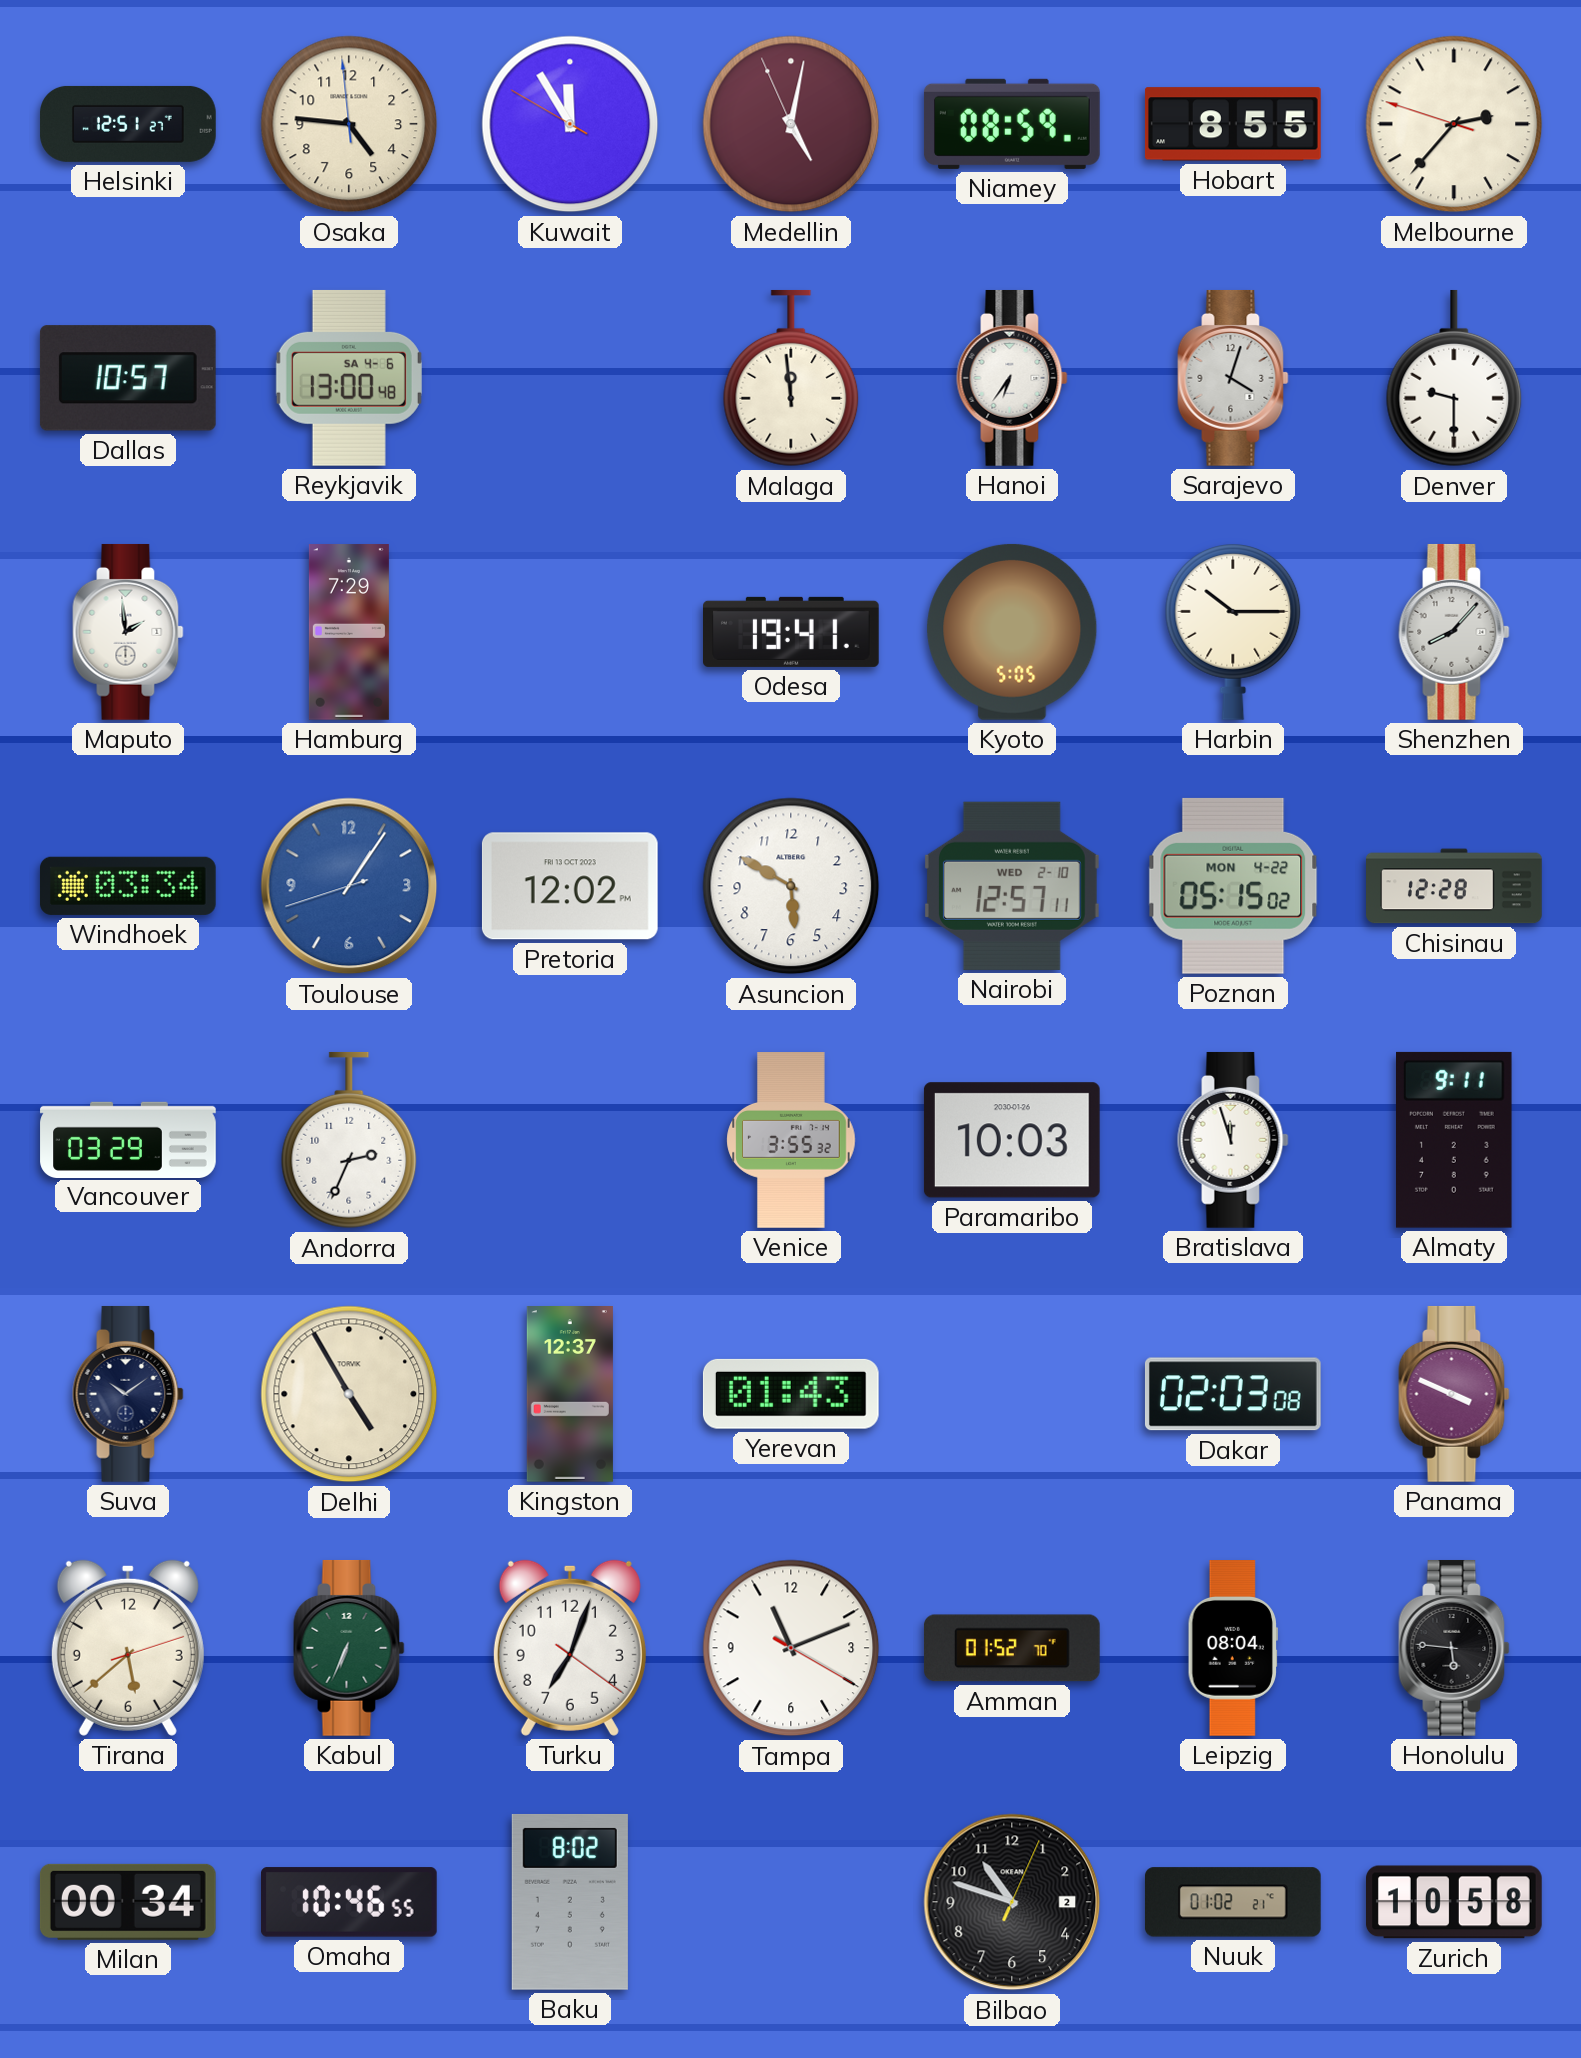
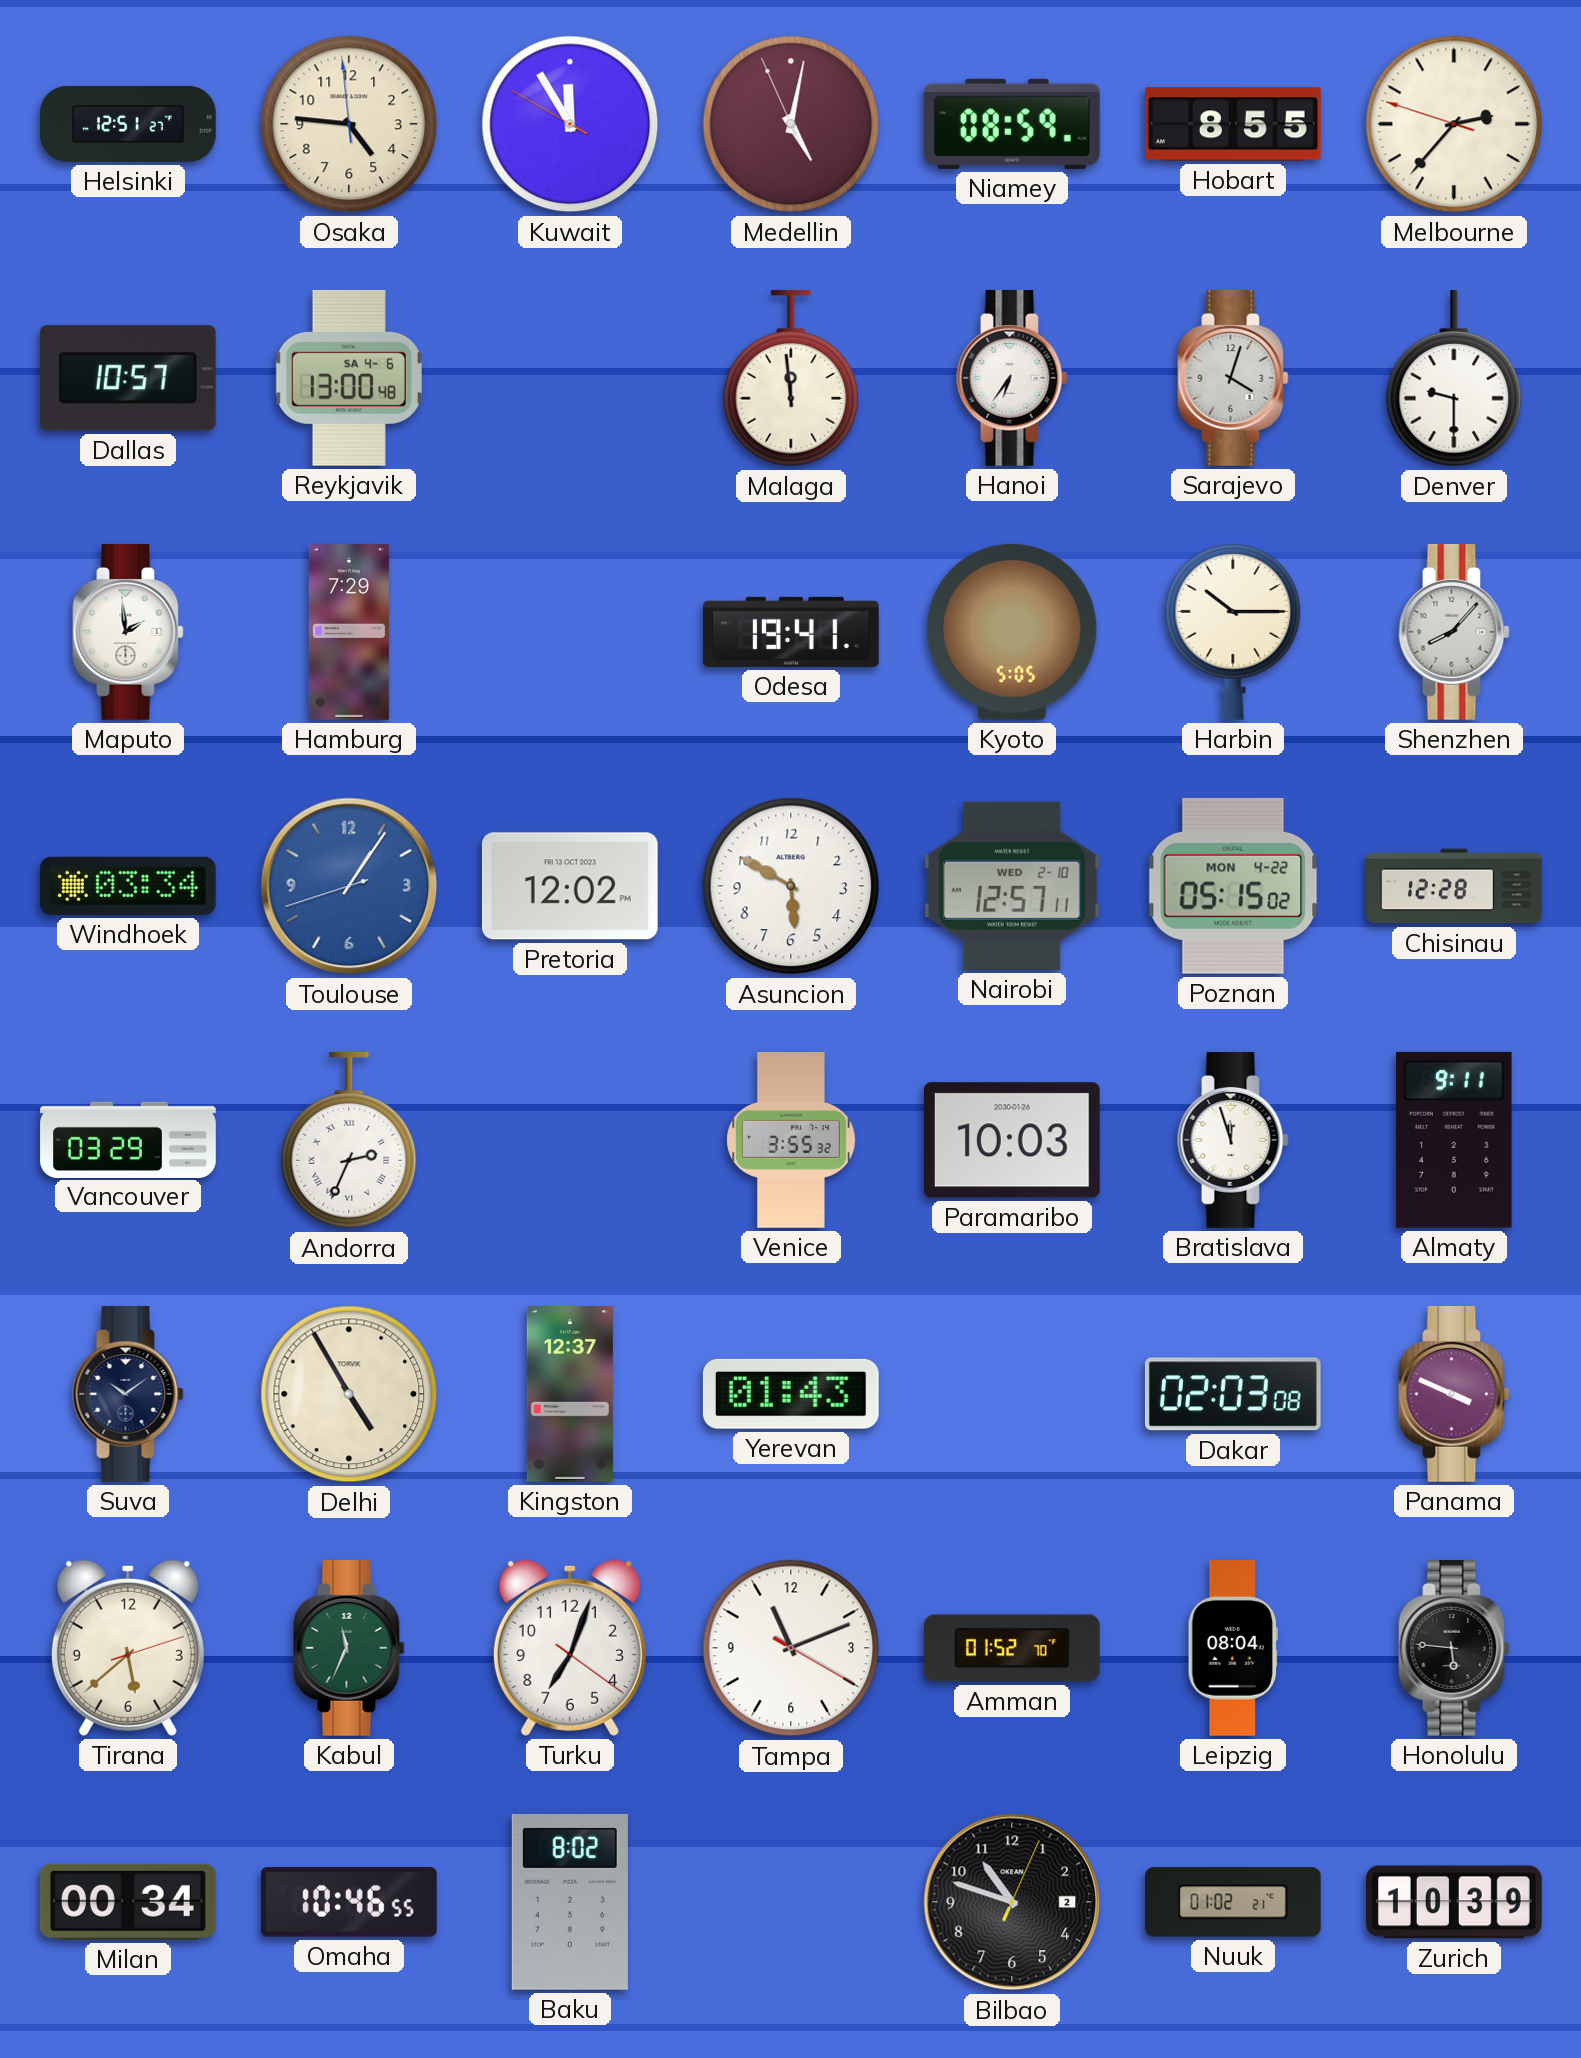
Andorra numerals: Arabic -> Roman
Kabul: 6:34 -> 11:34
Zurich: 10:58 -> 10:39
